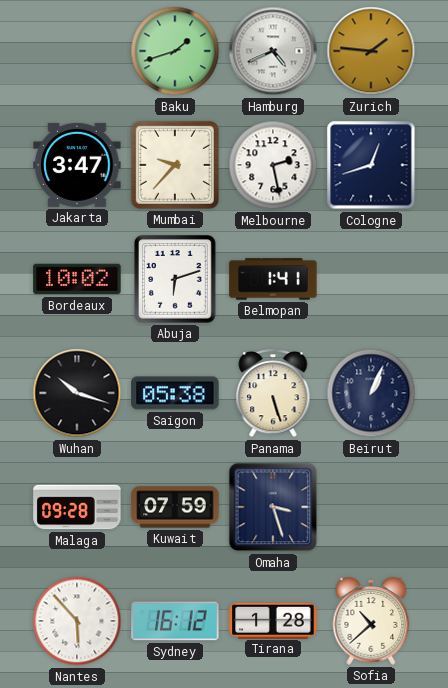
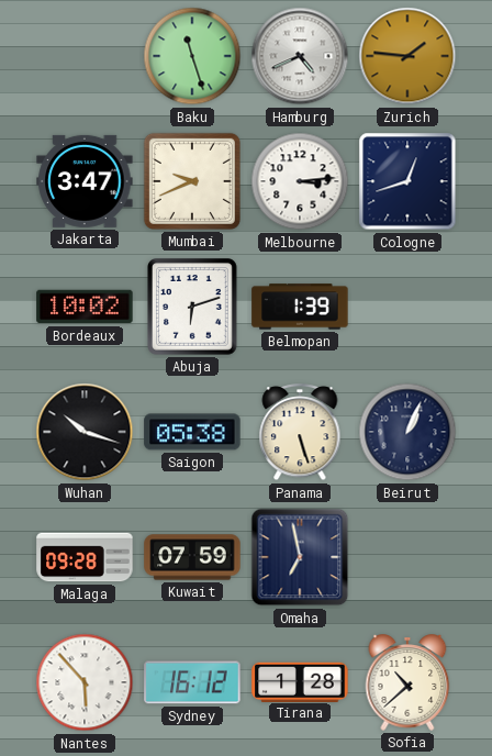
Baku: 1:42 -> 11:27
Mumbai: 9:37 -> 9:41
Melbourne: 2:28 -> 3:14
Belmopan: 1:41 -> 1:39
Omaha: 3:27 -> 6:58
